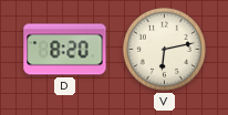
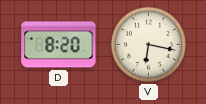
V: 6:13 -> 6:17
